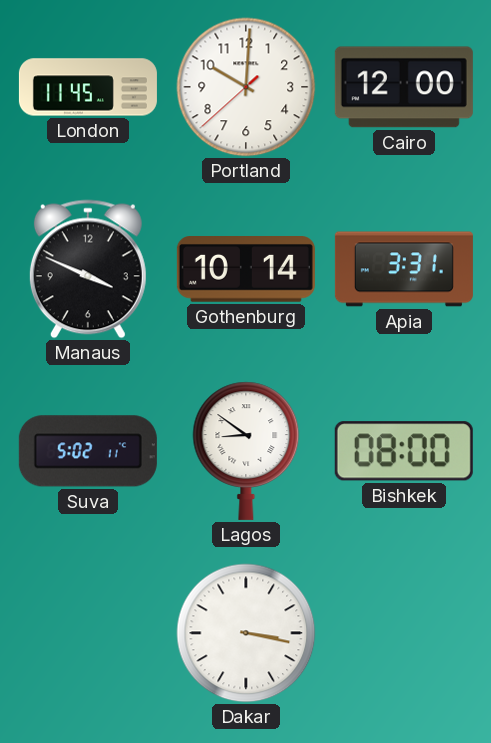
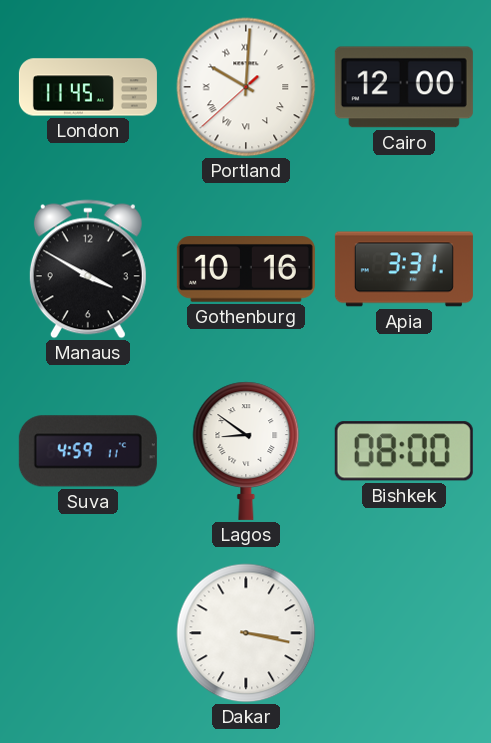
Portland numerals: Arabic -> Roman
Manaus: 3:49 -> 3:50
Gothenburg: 10:14 -> 10:16
Suva: 5:02 -> 4:59
